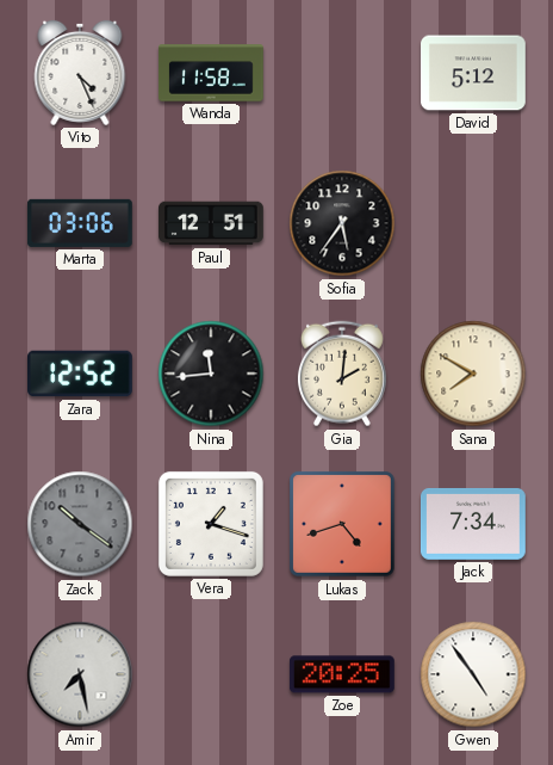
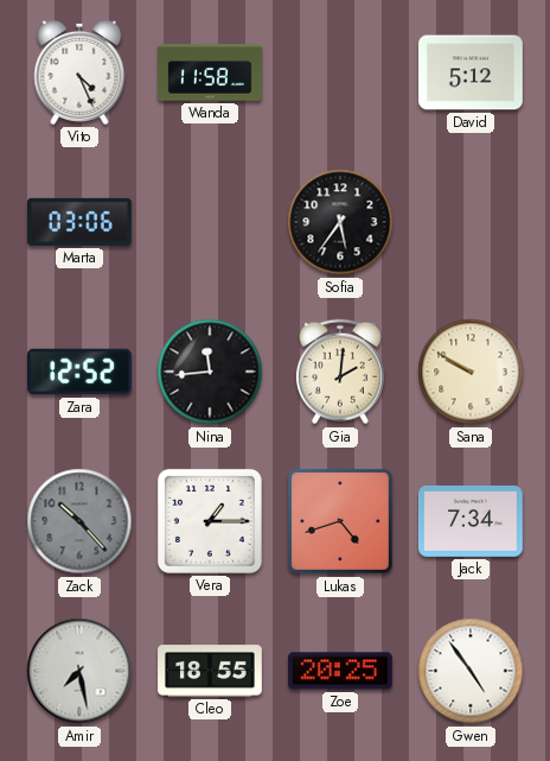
Paul: 12:51 -> none
Sana: 7:50 -> 9:50
Zack: 10:21 -> 10:23
Vera: 1:18 -> 1:15
Cleo: none -> 18:55
